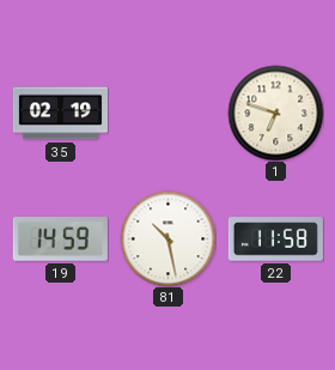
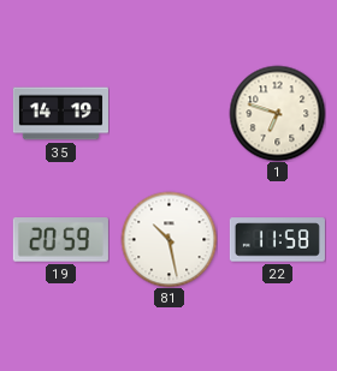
35: 02:19 -> 14:19
19: 14:59 -> 20:59
